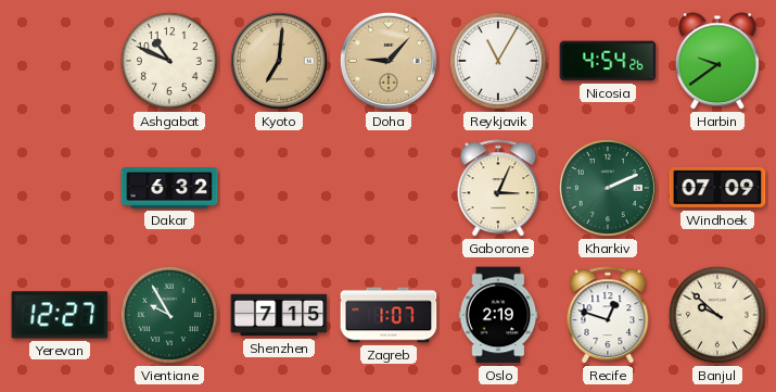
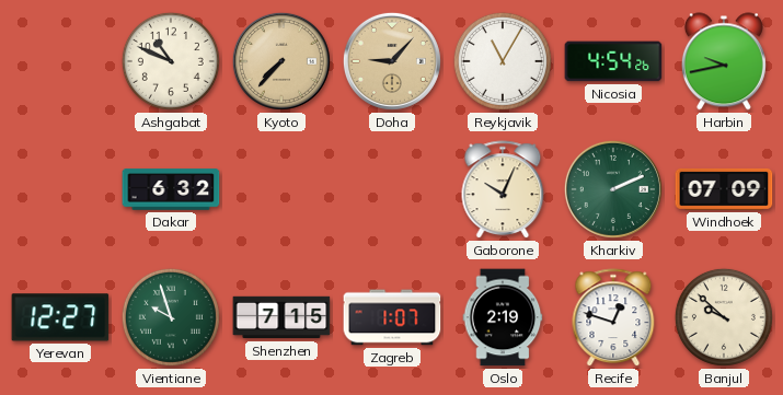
Kyoto: 7:01 -> 7:37
Harbin: 9:39 -> 9:43
Gaborone: 3:04 -> 10:04
Vientiane: 9:55 -> 9:57
